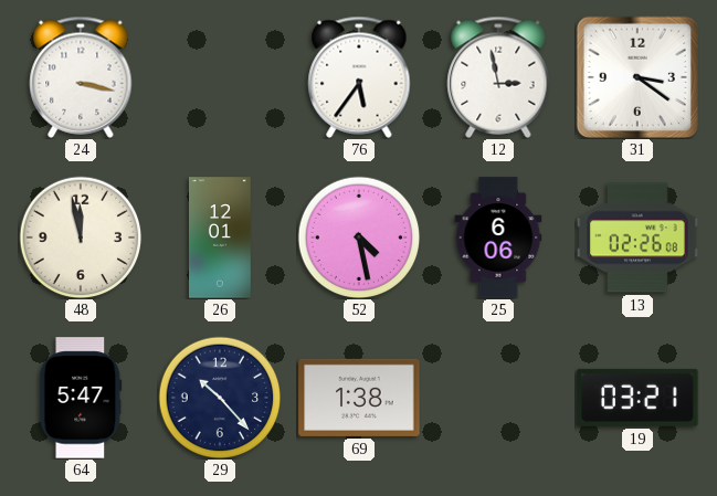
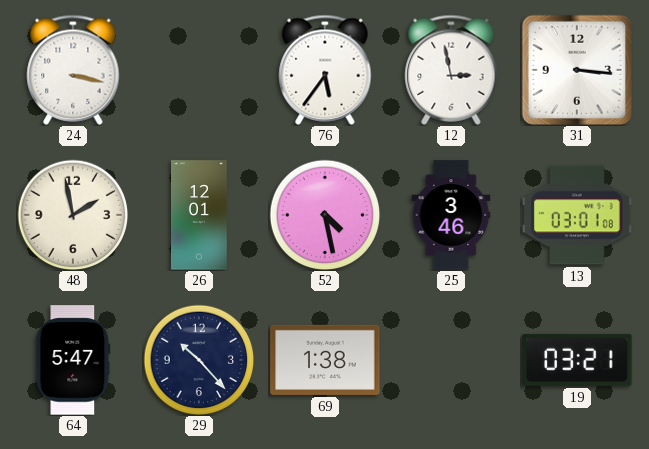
31: 3:21 -> 3:16
48: 11:58 -> 1:58
25: 6:06 -> 3:46
13: 02:26 -> 03:01
